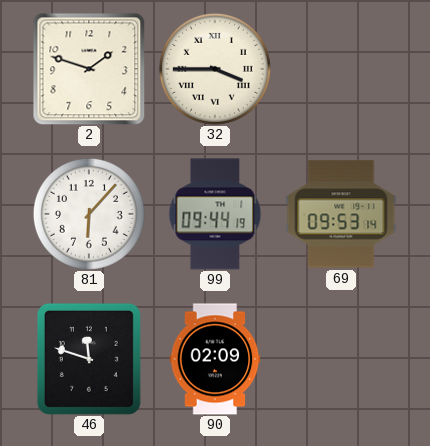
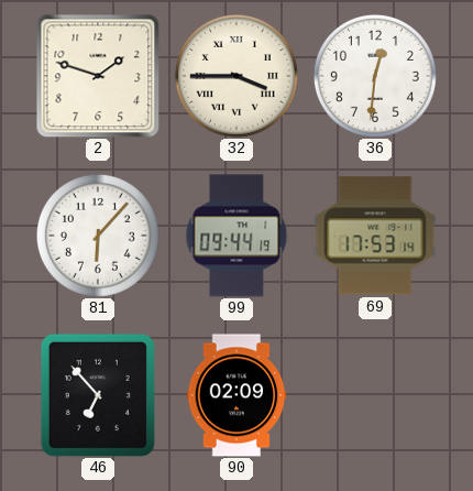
36: none -> 12:31
69: 09:53 -> 17:53
46: 11:48 -> 6:53
